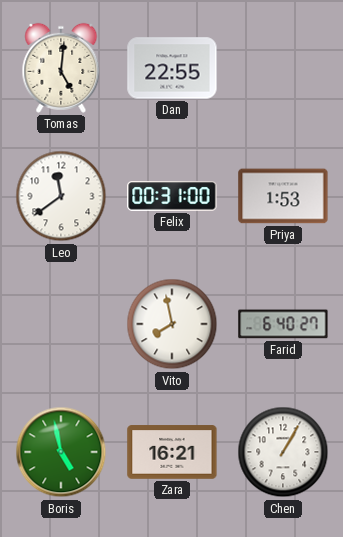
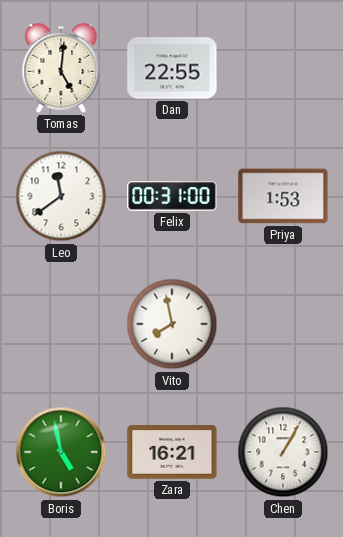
Farid: 6:40 -> none
